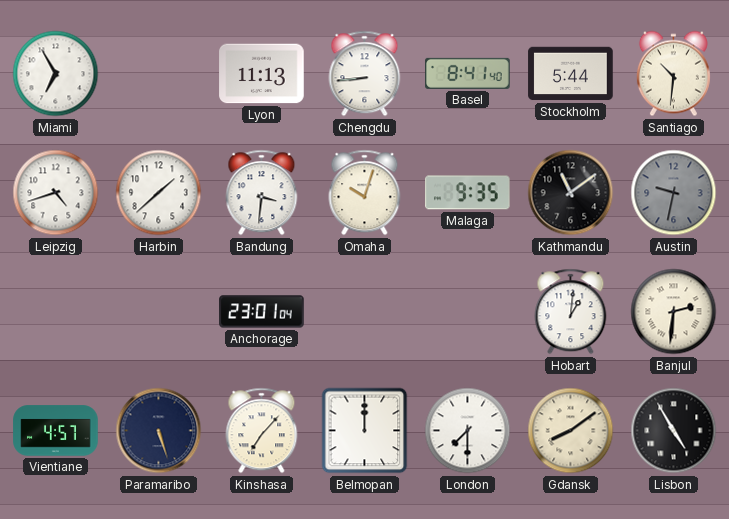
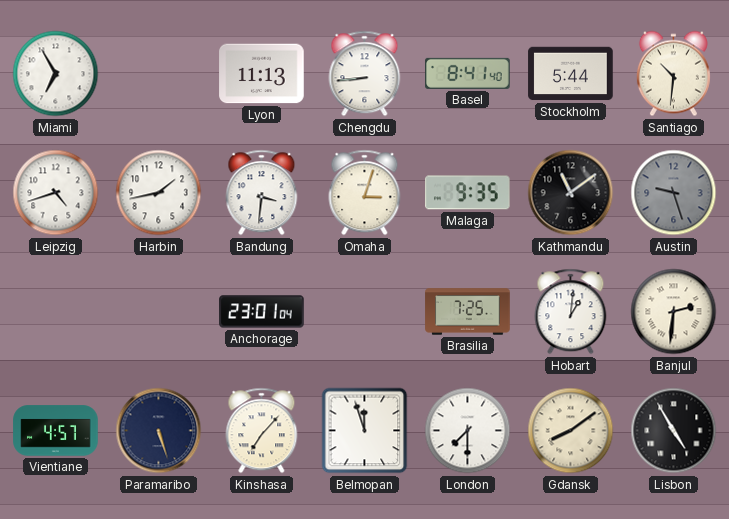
Harbin: 1:38 -> 1:43
Omaha: 10:03 -> 3:03
Austin: 9:32 -> 9:27
Brasilia: none -> 7:25
Belmopan: 12:00 -> 11:57
